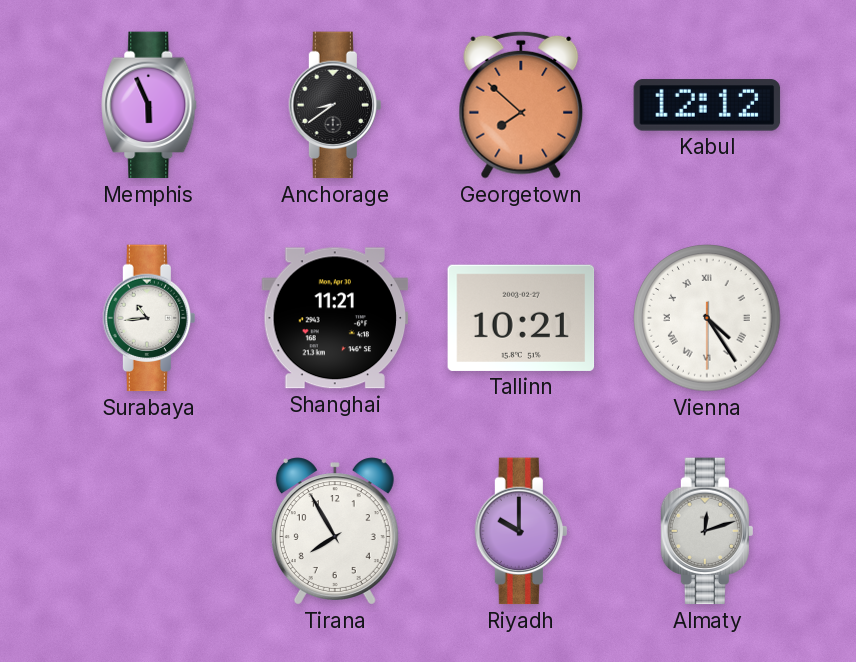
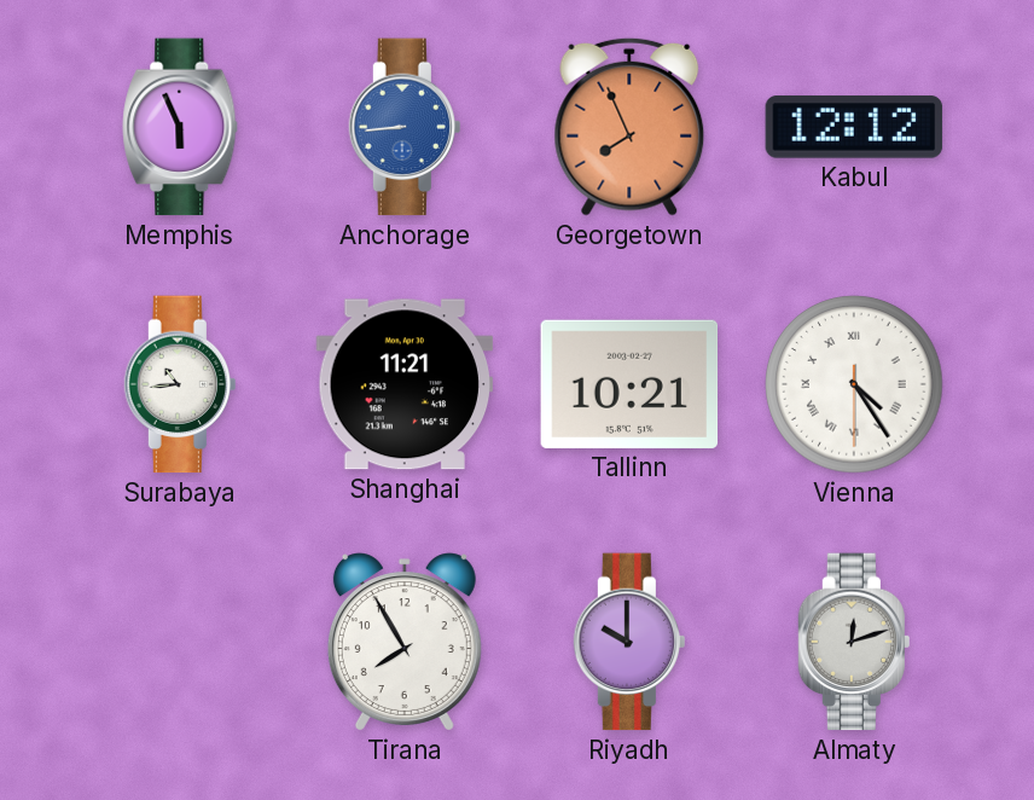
Anchorage: 8:39 -> 8:44
Anchorage dial: black -> blue
Georgetown: 7:52 -> 7:56
